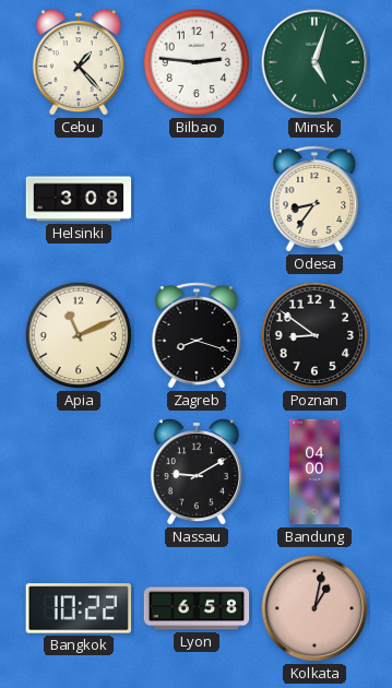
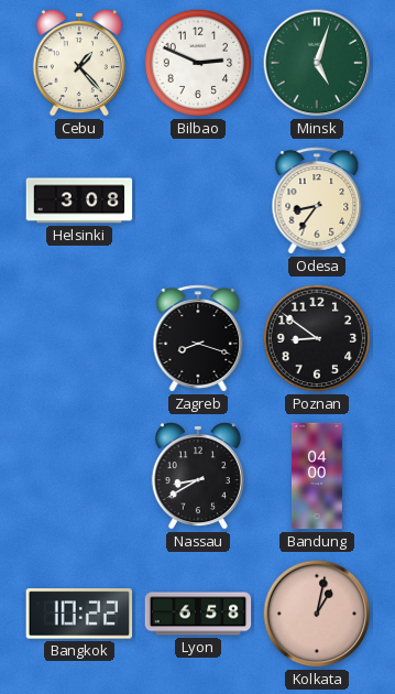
Bilbao: 2:46 -> 2:49
Apia: 11:11 -> none
Nassau: 9:10 -> 8:40
